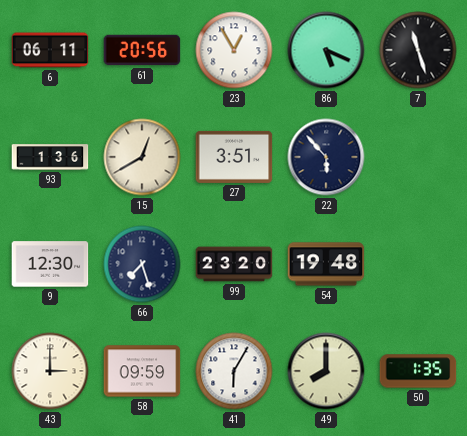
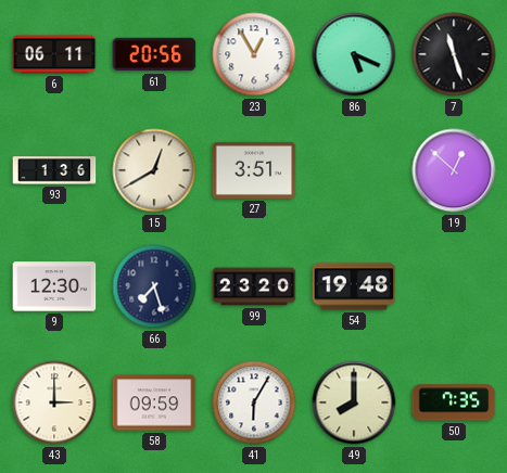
22: 5:53 -> none
19: none -> 12:52
50: 1:35 -> 7:35
